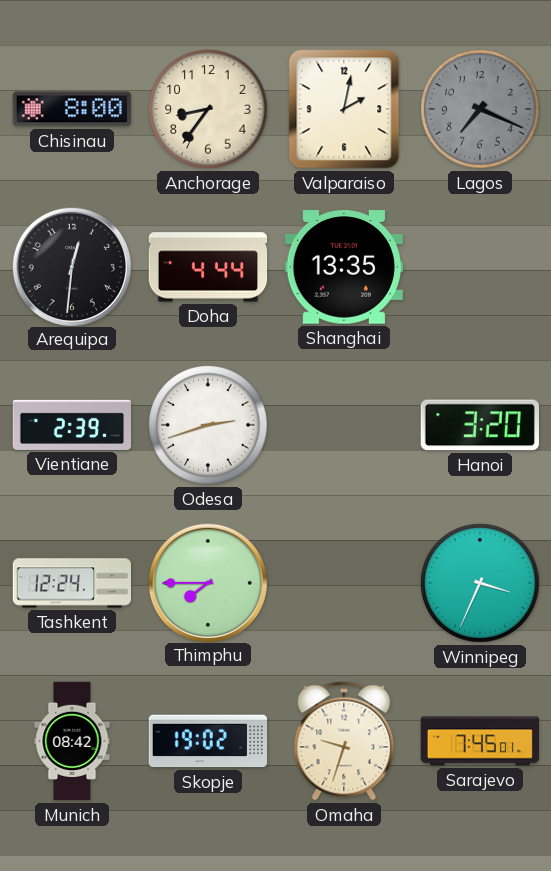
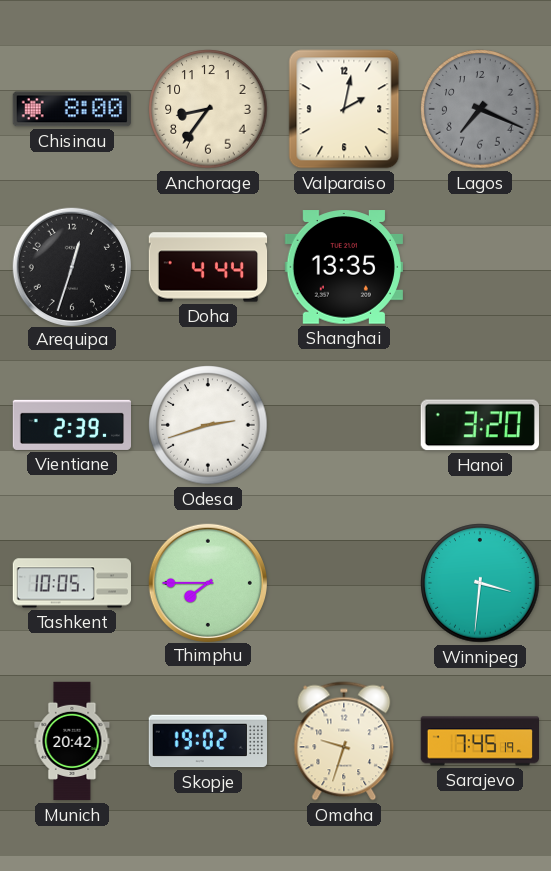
Arequipa: 12:31 -> 12:33
Tashkent: 12:24 -> 10:05
Winnipeg: 3:34 -> 3:31
Munich: 08:42 -> 20:42
Sarajevo: 7:45:01 -> 7:45:19
